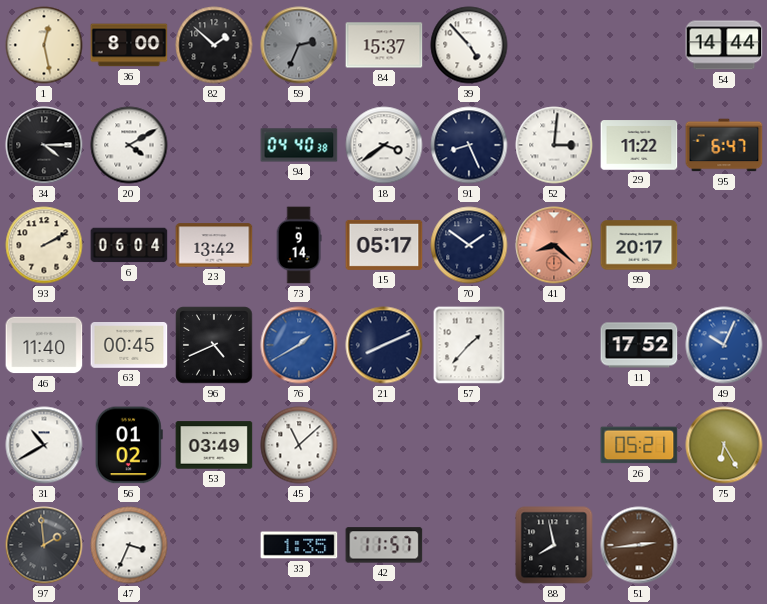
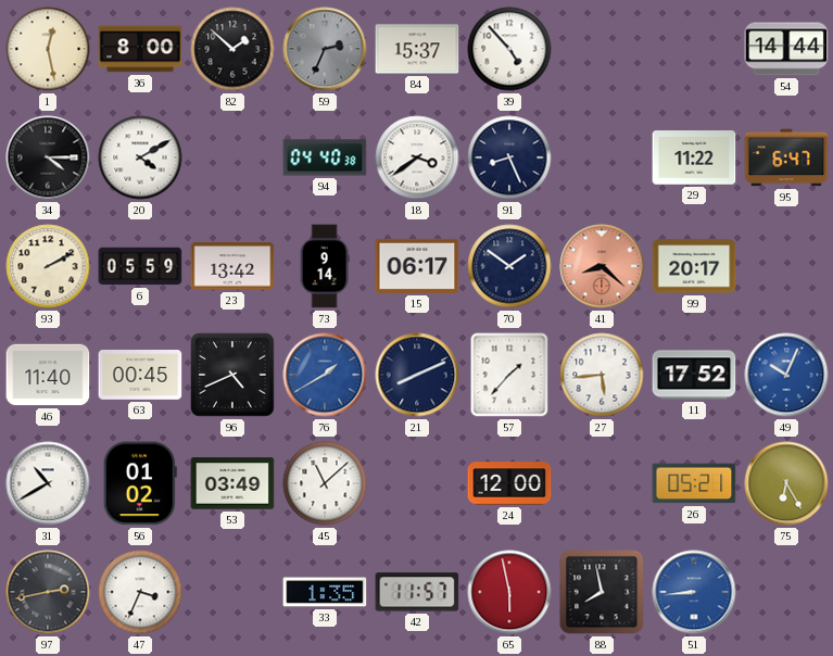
52: 3:01 -> none
6: 06:04 -> 05:59
15: 05:17 -> 06:17
27: none -> 5:44
24: none -> 12:00
97: 1:59 -> 2:43
65: none -> 5:58
51: 2:44 -> 8:44
51 dial: brown -> blue
